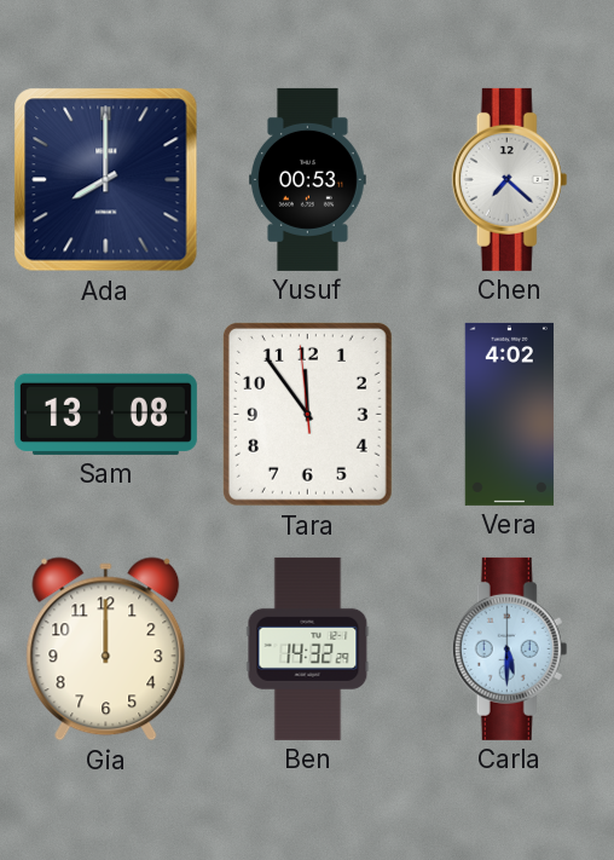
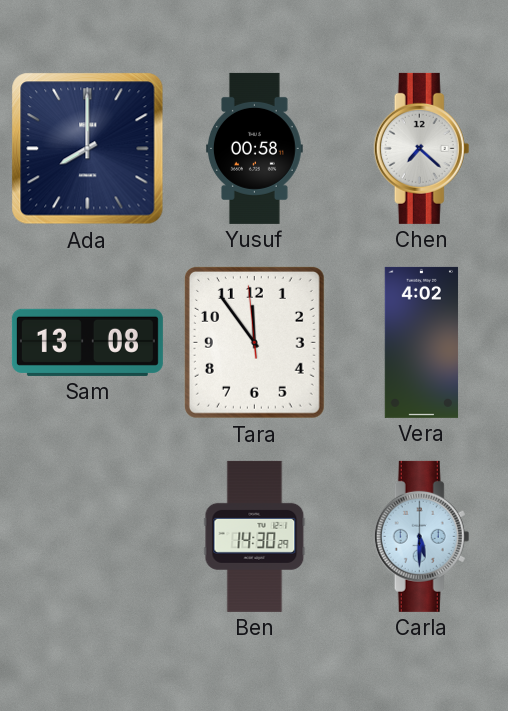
Yusuf: 00:53 -> 00:58
Gia: 12:00 -> none
Ben: 14:32 -> 14:30
